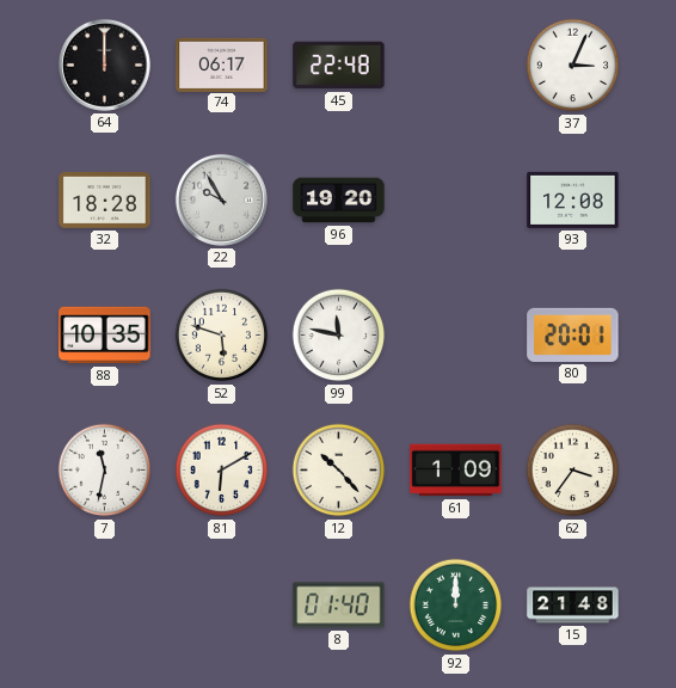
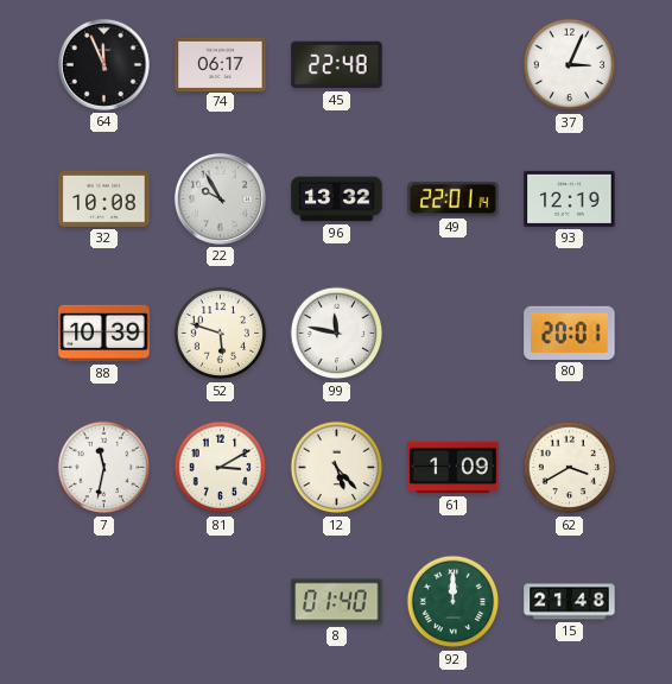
64: 12:00 -> 11:56
32: 18:28 -> 10:08
96: 19:20 -> 13:32
49: none -> 22:01
93: 12:08 -> 12:19
88: 10:35 -> 10:39
81: 6:10 -> 3:10
12: 10:23 -> 5:23
62: 3:36 -> 3:40
